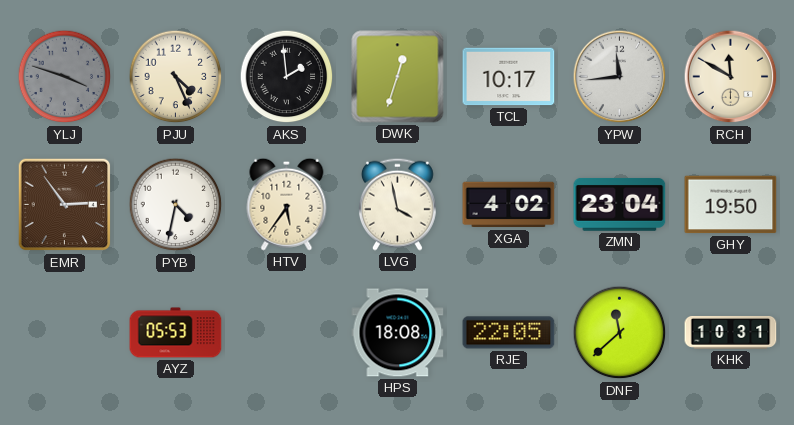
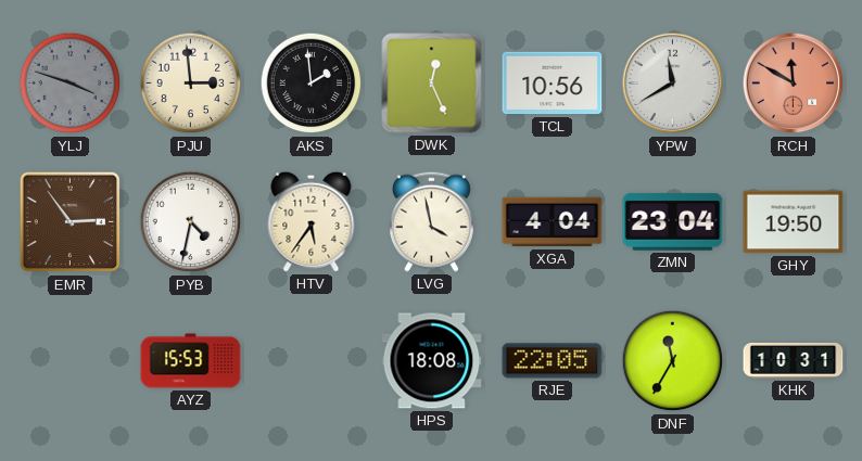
PJU: 4:26 -> 2:59
DWK: 12:33 -> 12:26
TCL: 10:17 -> 10:56
YPW: 11:44 -> 11:40
RCH dial: cream -> salmon
XGA: 4:02 -> 4:04
AYZ: 05:53 -> 15:53
DNF: 11:38 -> 11:35
